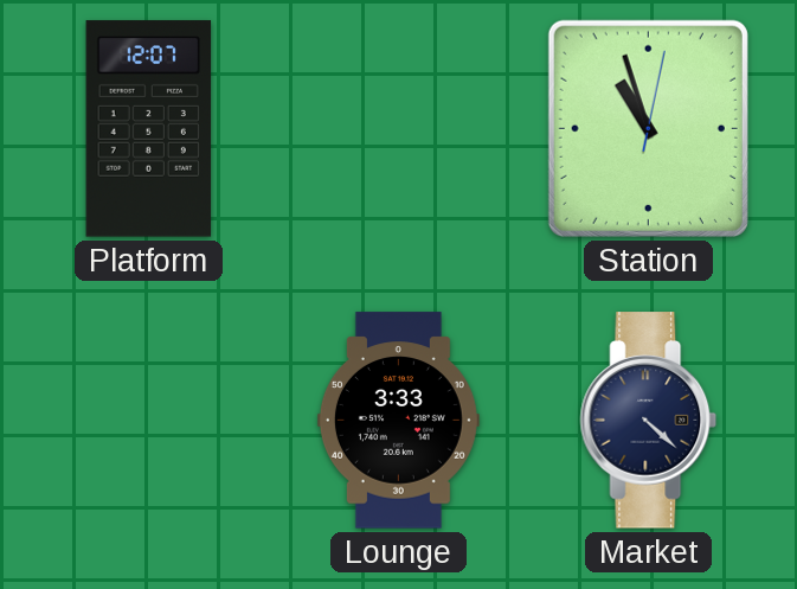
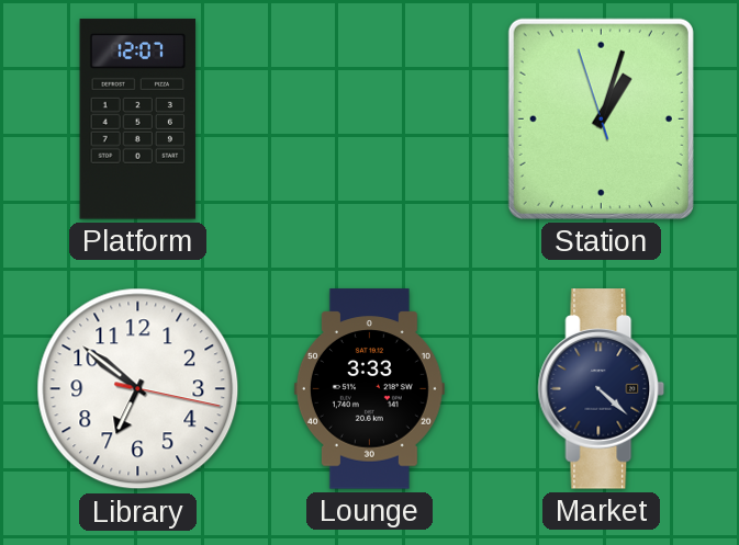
Station: 10:57 -> 1:02
Library: none -> 6:51
